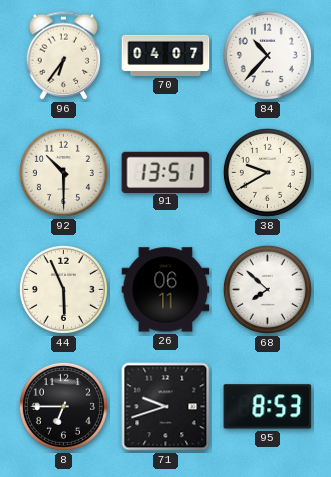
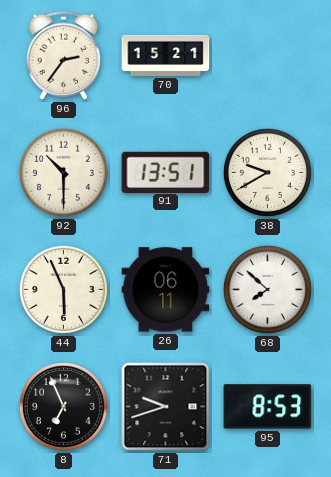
96: 6:36 -> 2:36
70: 04:07 -> 15:21
84: 10:37 -> none
8: 6:45 -> 6:56
